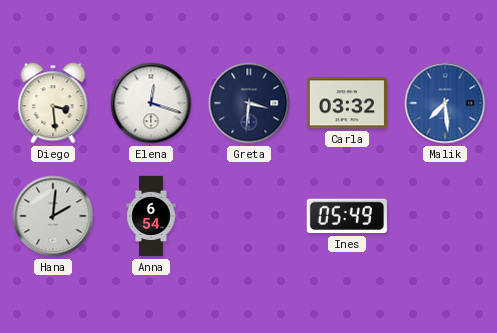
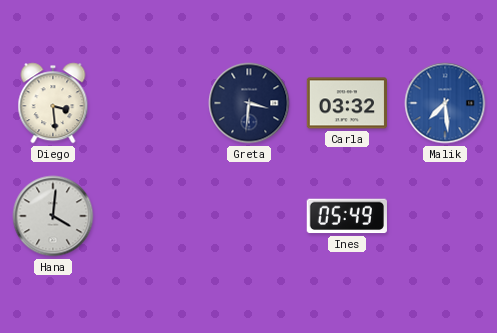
Elena: 12:18 -> none
Hana: 2:01 -> 4:01
Anna: 6:54 -> none
